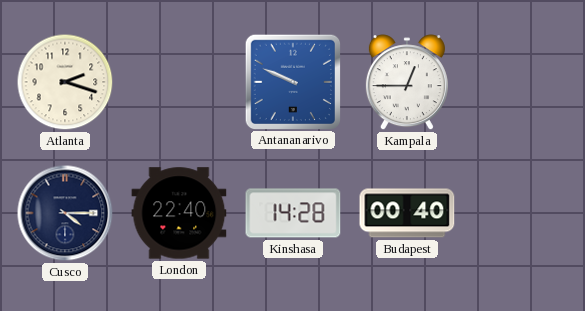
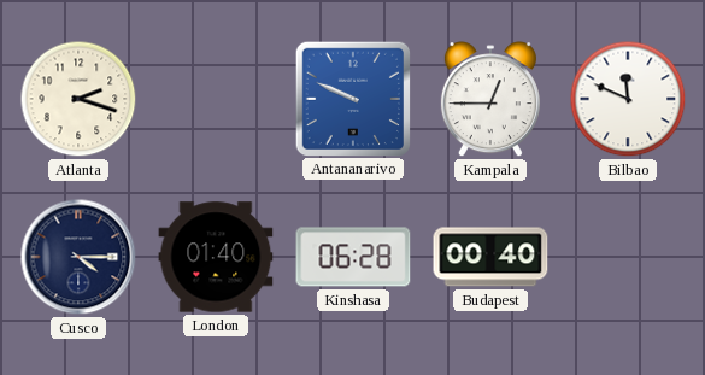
Bilbao: none -> 11:49
London: 22:40 -> 01:40
Kinshasa: 14:28 -> 06:28
